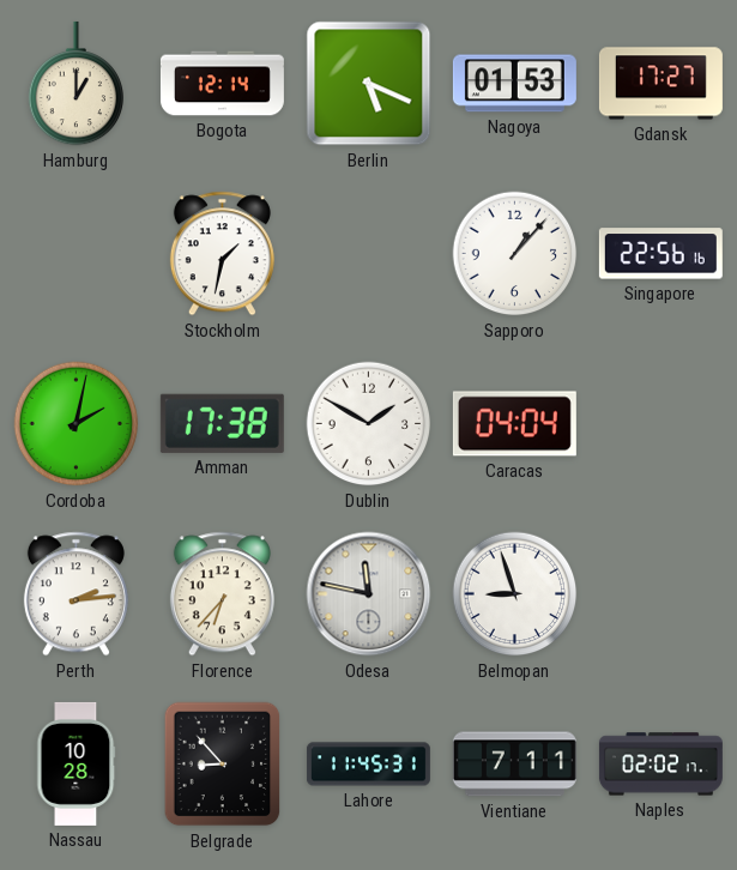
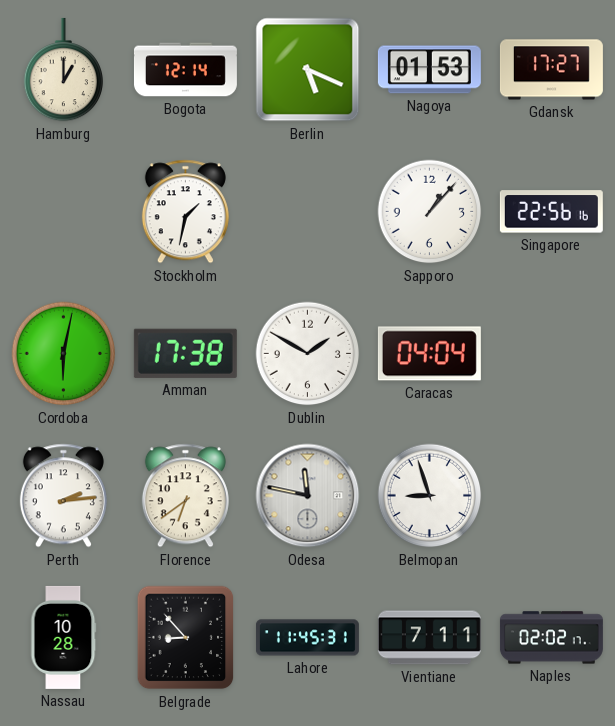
Cordoba: 2:02 -> 6:02
Florence: 6:37 -> 6:39
